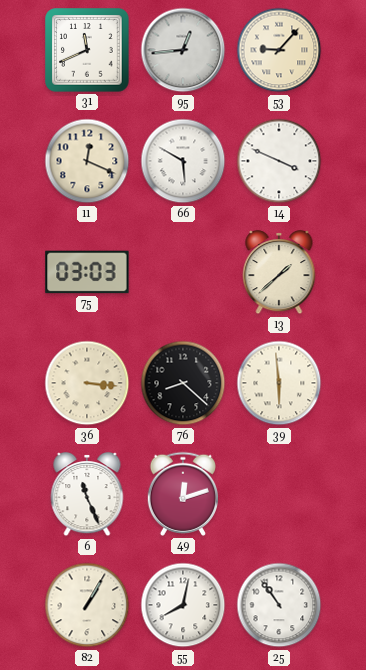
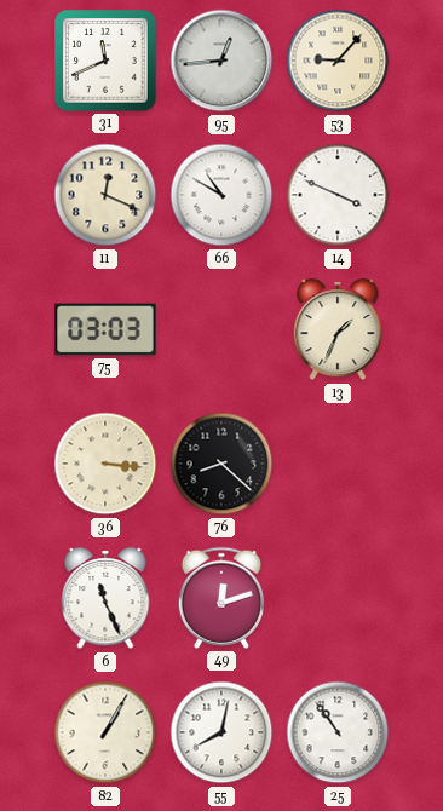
66: 5:50 -> 10:50
13: 1:38 -> 1:34
39: 5:59 -> none
